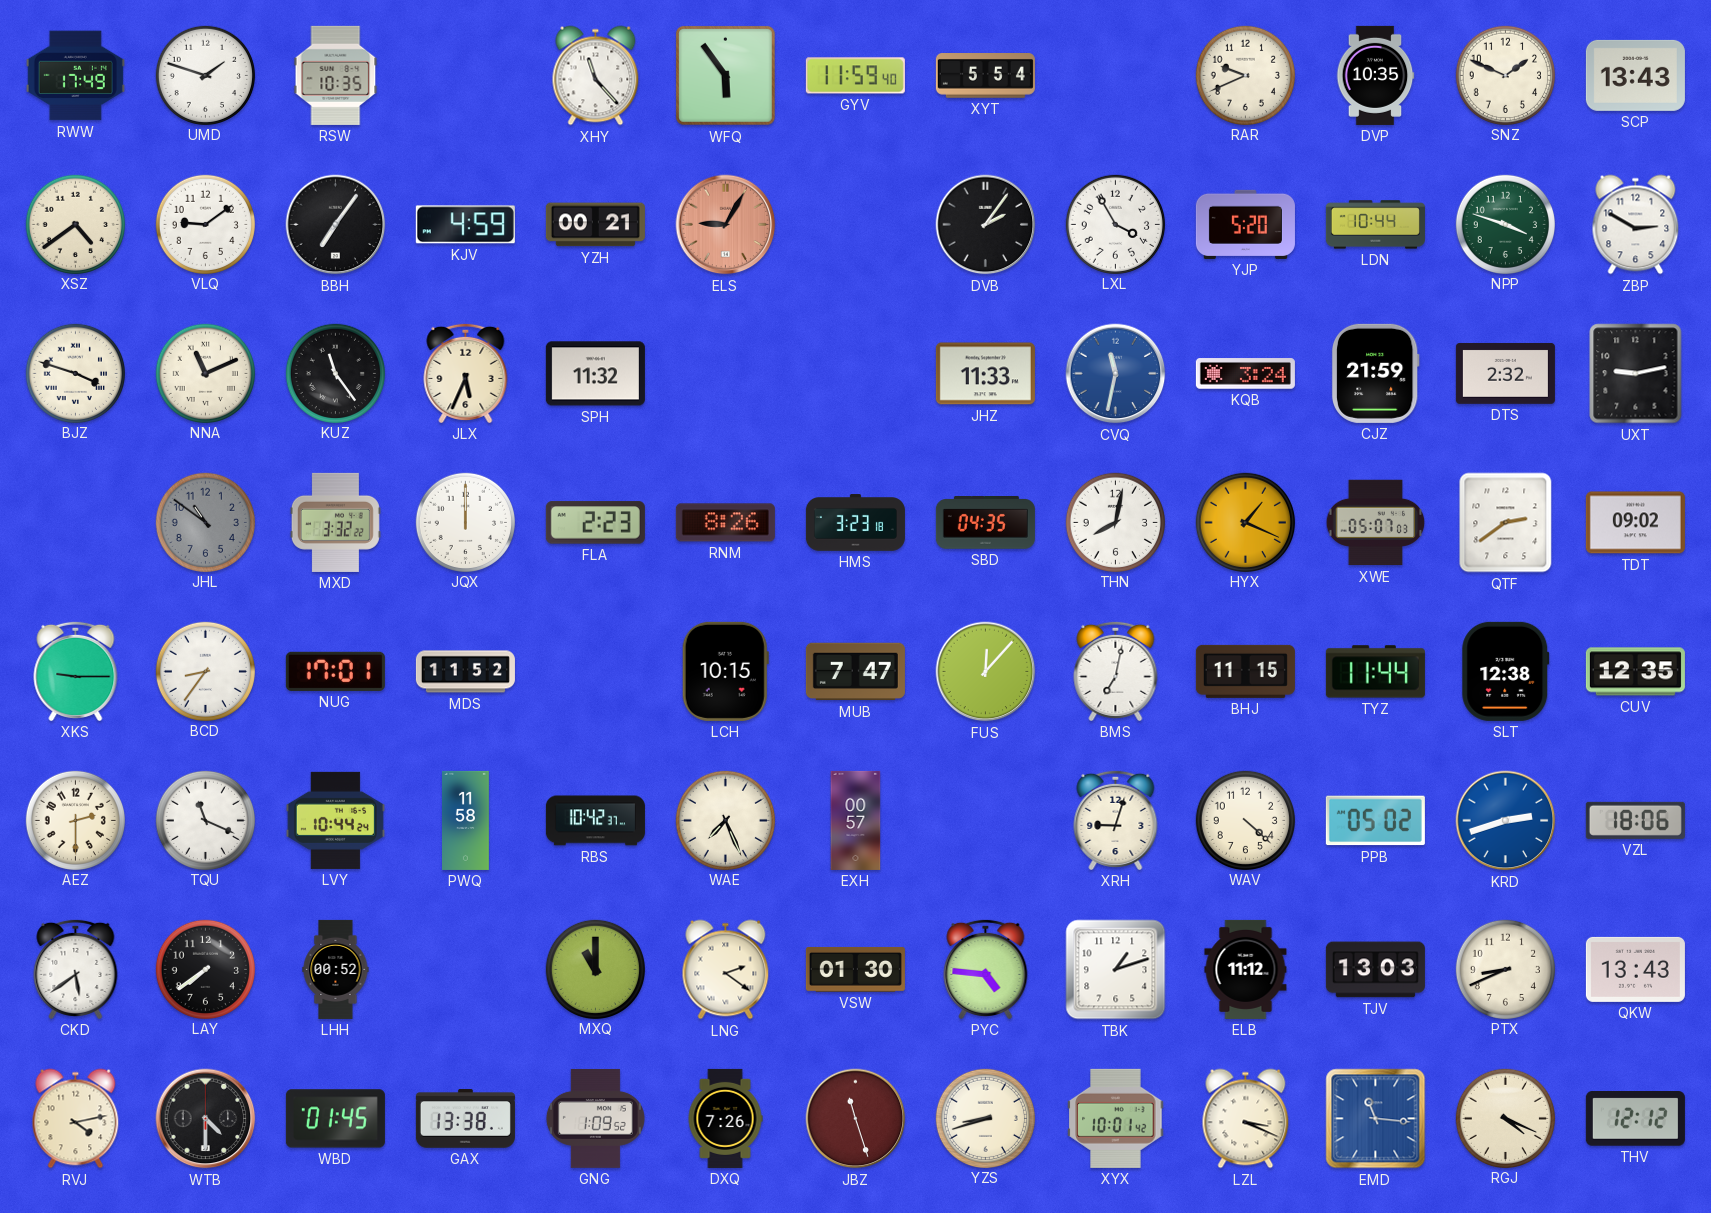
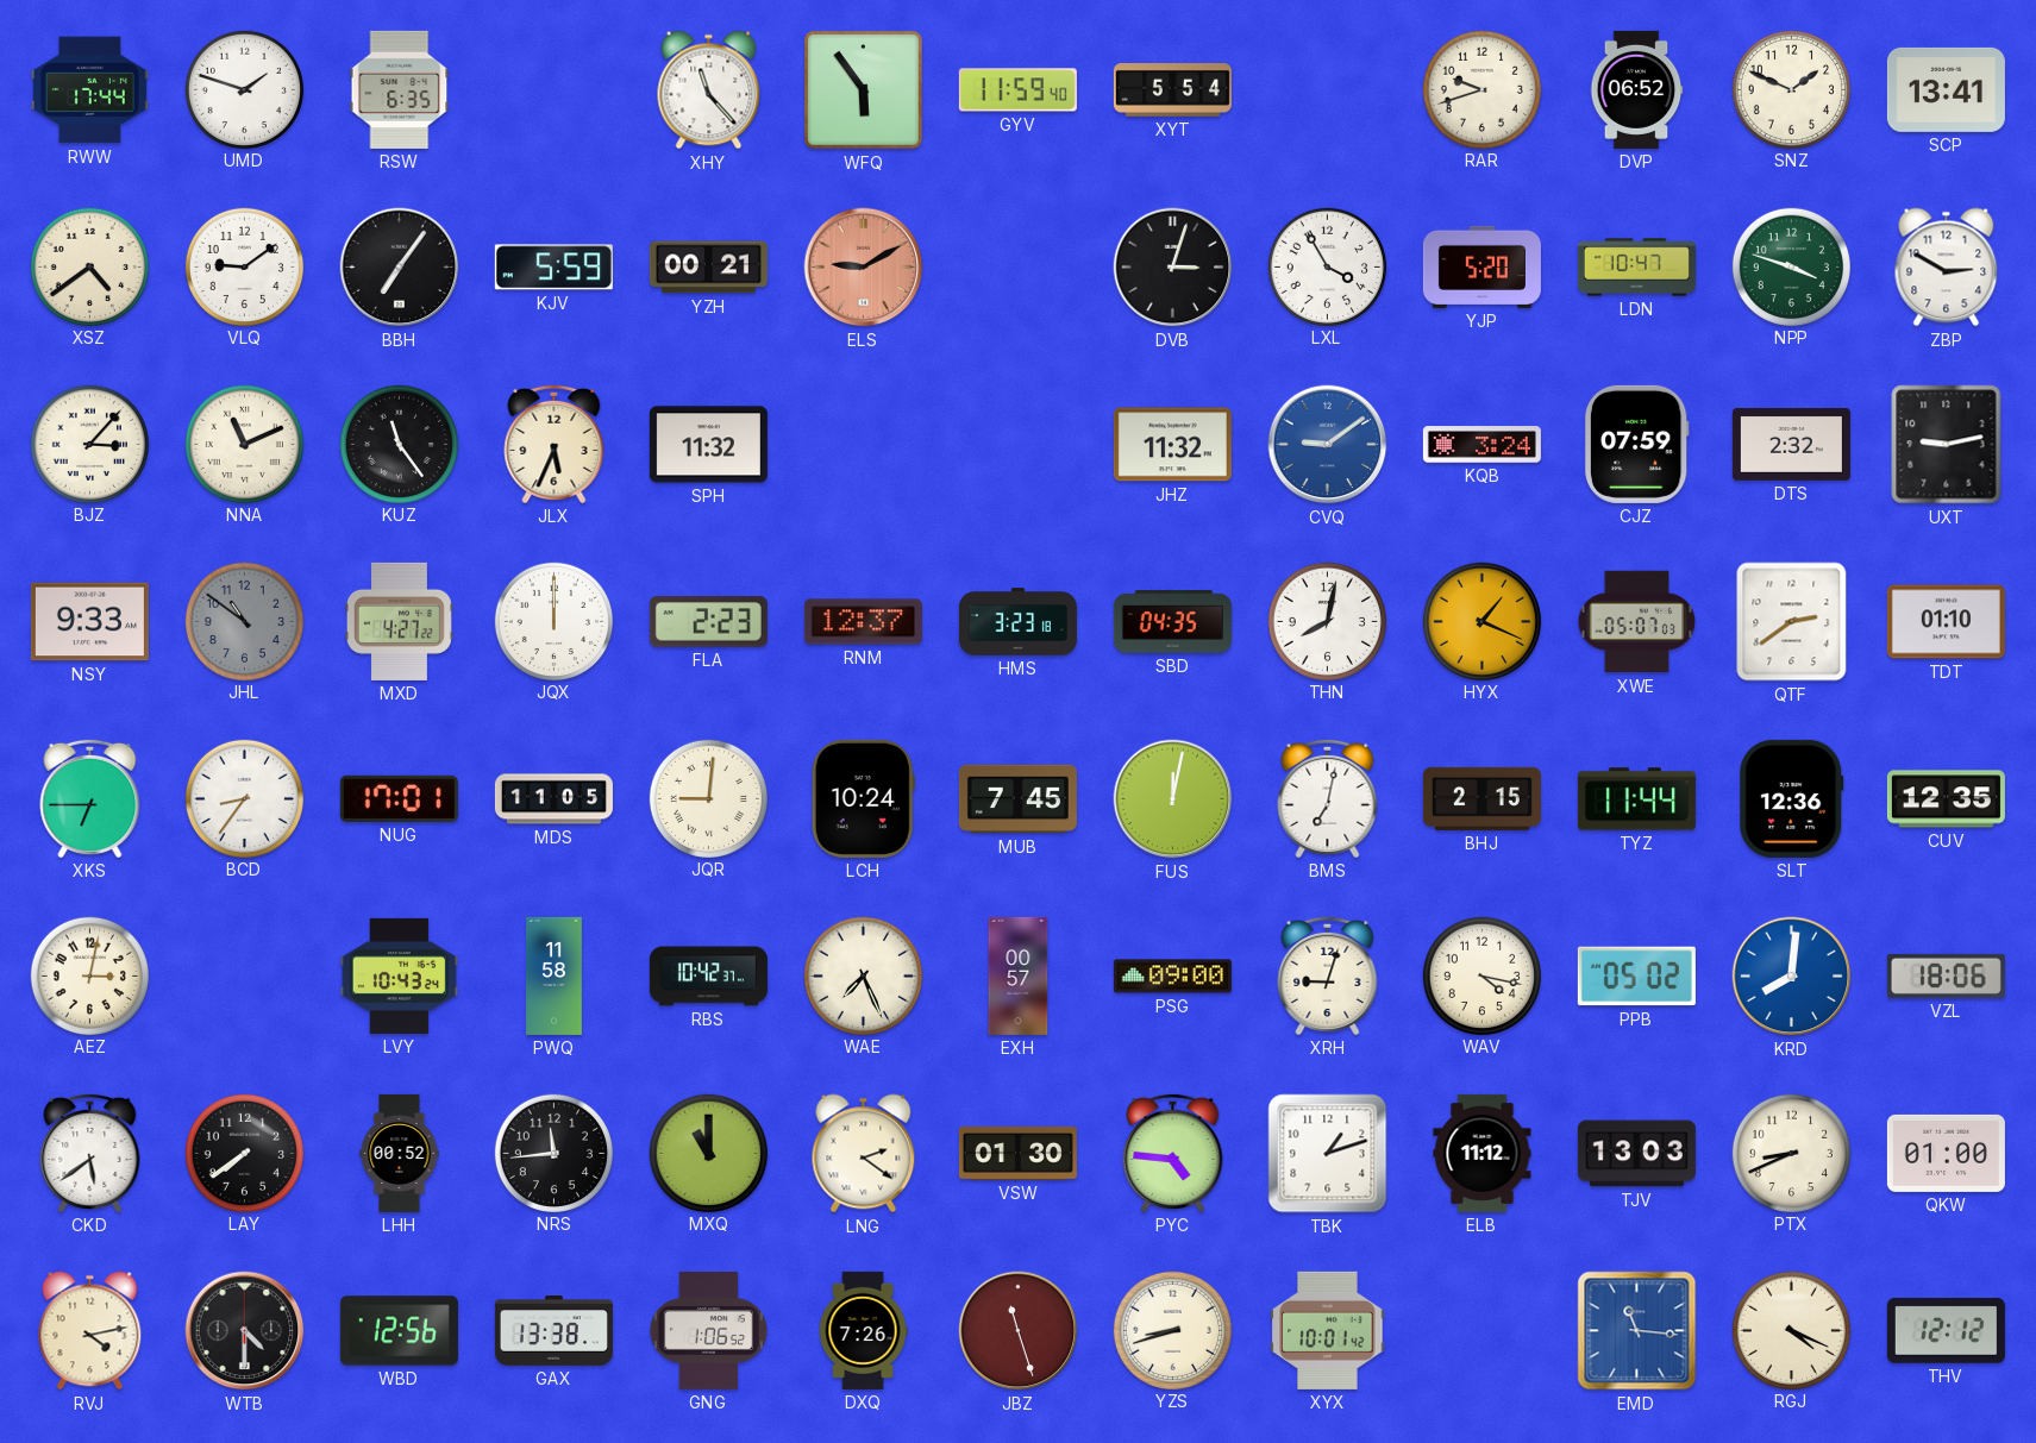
RWW: 17:49 -> 17:44
RSW: 10:35 -> 6:35
RAR: 9:41 -> 9:42
DVP: 10:35 -> 06:52
SCP: 13:43 -> 13:41
KJV: 4:59 -> 5:59
ELS: 9:05 -> 9:10
DVB: 2:06 -> 3:03
LDN: 10:44 -> 10:47
BJZ: 3:48 -> 3:07
JHZ: 11:33 -> 11:32
CVQ: 11:32 -> 9:09
CJZ: 21:59 -> 07:59
NSY: none -> 9:33
MXD: 3:32 -> 4:27
RNM: 8:26 -> 12:37
TDT: 09:02 -> 01:10
XKS: 9:15 -> 6:45
MDS: 11:52 -> 11:05
JQR: none -> 9:01
LCH: 10:15 -> 10:24
MUB: 7:47 -> 7:45
FUS: 12:07 -> 12:02
BHJ: 11:15 -> 2:15
SLT: 12:38 -> 12:36
AEZ: 2:30 -> 3:02
TQU: 11:19 -> none
LVY: 10:44 -> 10:43
PSG: none -> 09:00
WAV: 4:22 -> 4:17
KRD: 2:42 -> 8:01
NRS: none -> 11:44
QKW: 13:43 -> 01:00
WBD: 01:45 -> 12:56
GNG: 1:09 -> 1:06
LZL: 3:19 -> none
